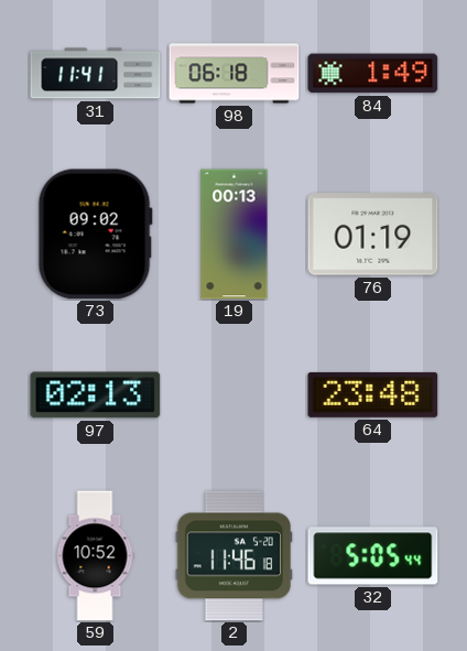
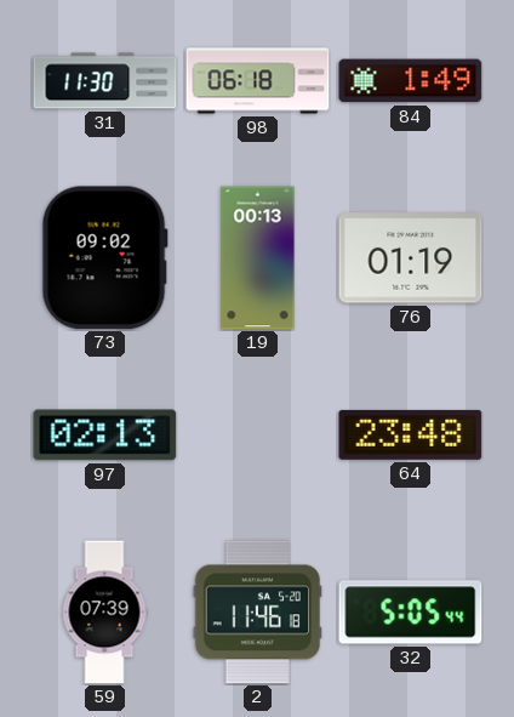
31: 11:41 -> 11:30
59: 10:52 -> 07:39
